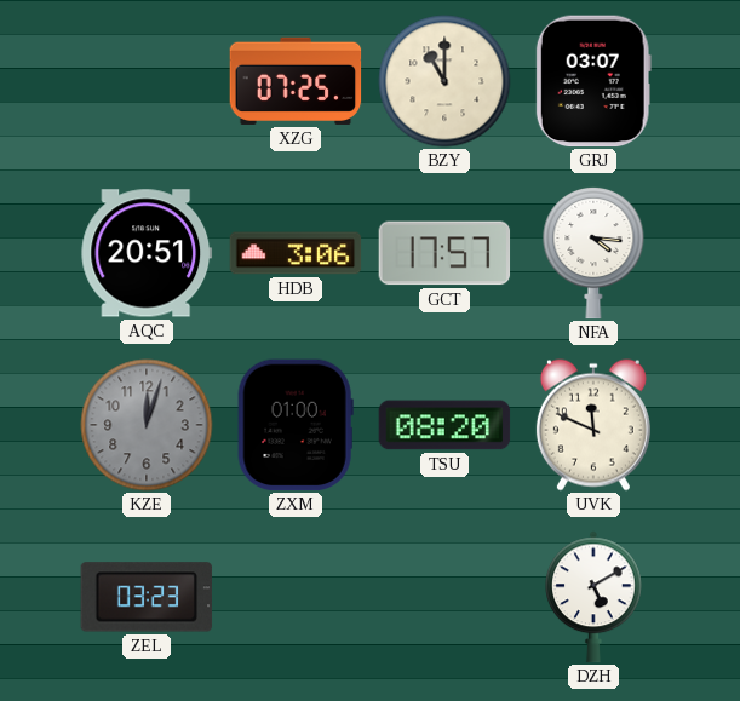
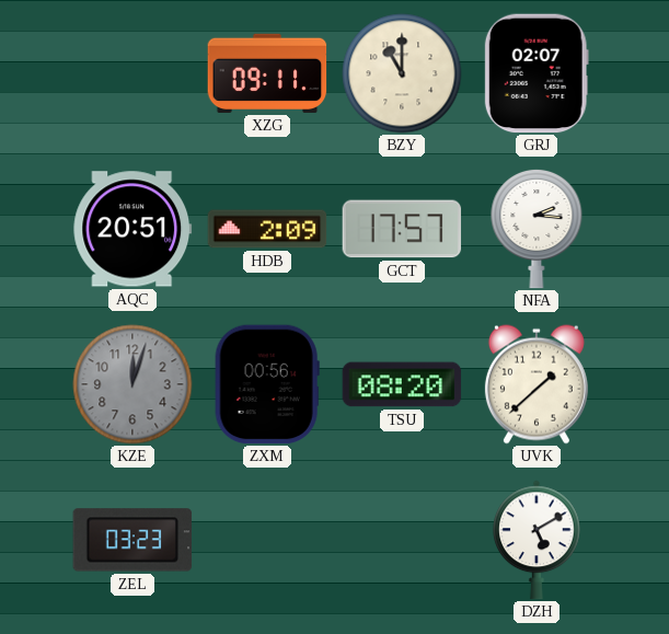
XZG: 07:25 -> 09:11
GRJ: 03:07 -> 02:07
HDB: 3:06 -> 2:09
NFA: 4:16 -> 2:16
ZXM: 01:00 -> 00:56
UVK: 11:49 -> 1:38
